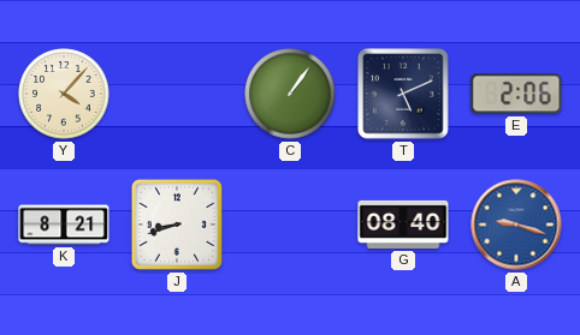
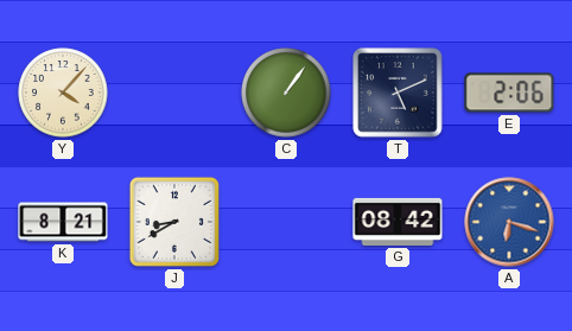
J: 8:42 -> 8:40
G: 08:40 -> 08:42
A: 9:18 -> 6:18
